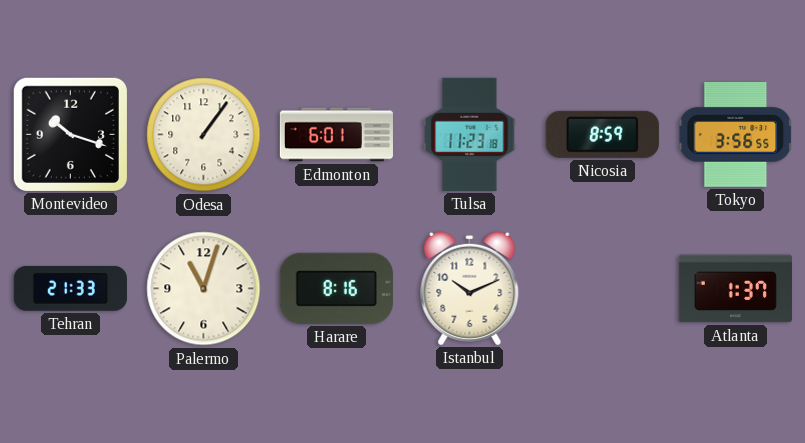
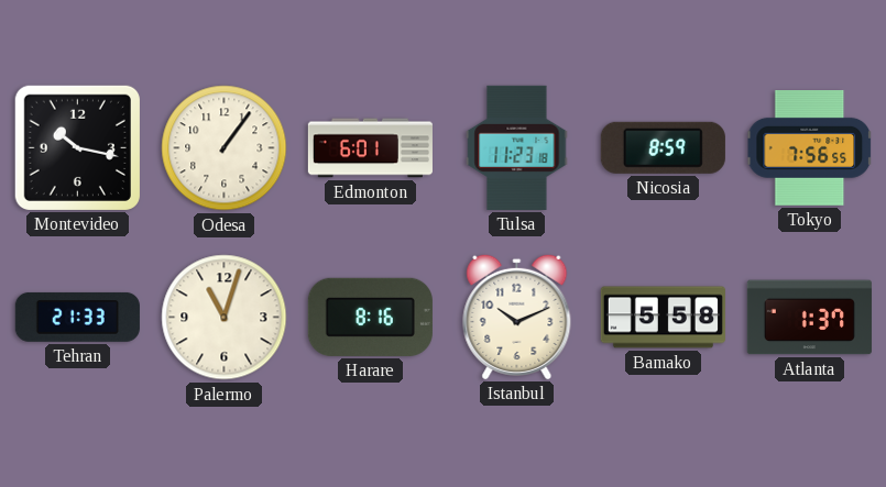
Montevideo: 10:18 -> 10:17
Tokyo: 3:56 -> 7:56
Bamako: none -> 5:58
